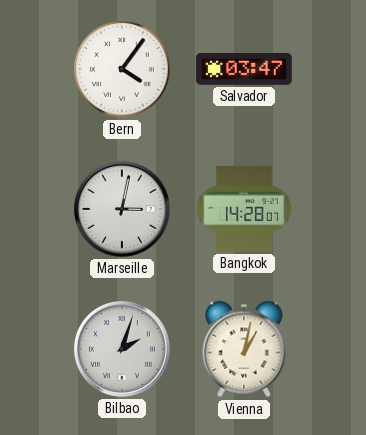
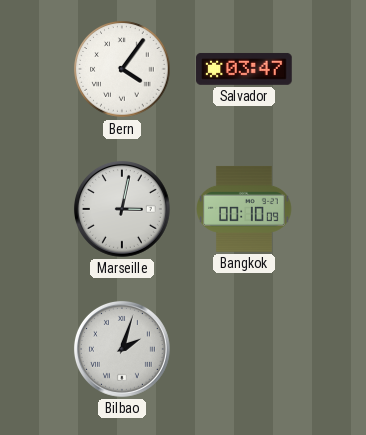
Bangkok: 14:28 -> 00:10
Vienna: 1:02 -> none
